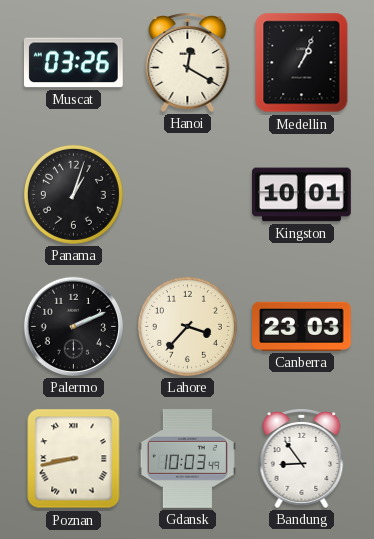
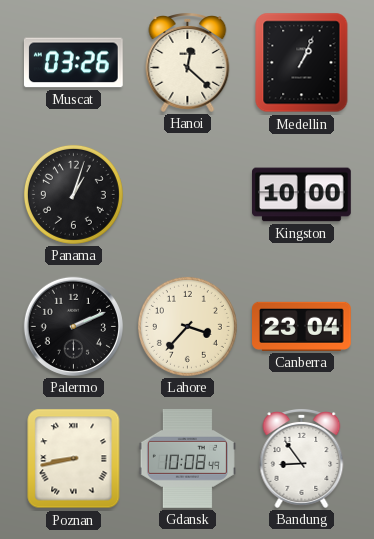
Hanoi: 12:20 -> 12:22
Kingston: 10:01 -> 10:00
Canberra: 23:03 -> 23:04
Gdansk: 10:03 -> 10:08
